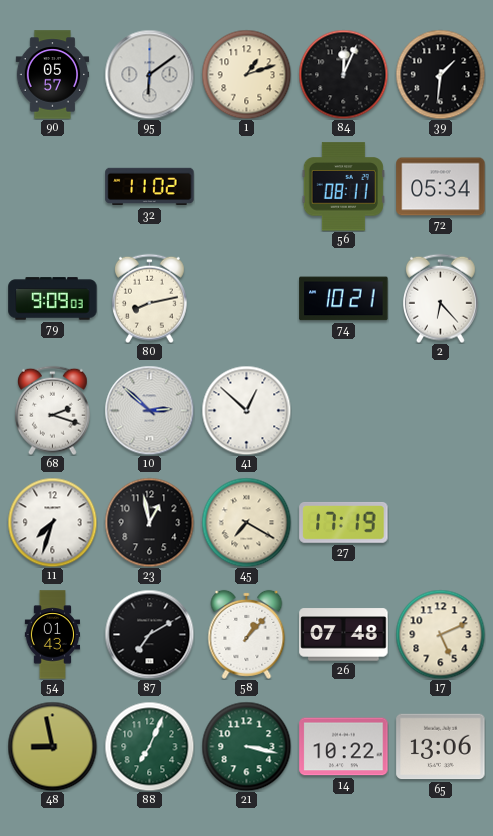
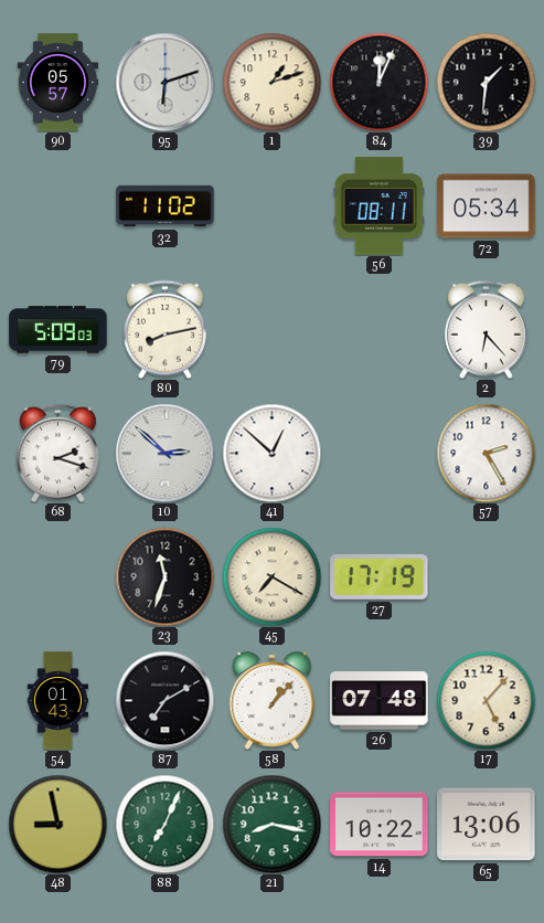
95: 6:09 -> 6:12
79: 9:09 -> 5:09
74: 10:21 -> none
57: none -> 2:25
11: 7:33 -> none
23: 12:58 -> 11:33
17: 5:11 -> 5:07
21: 3:17 -> 8:17
